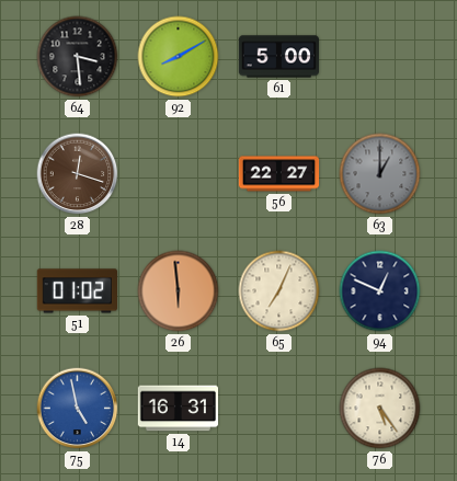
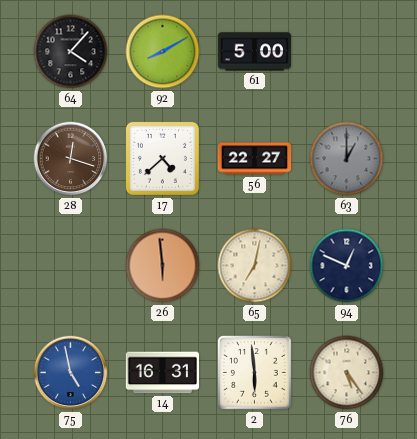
64: 3:29 -> 4:07
17: none -> 4:38
51: 01:02 -> none
65: 7:04 -> 7:02
2: none -> 5:59
